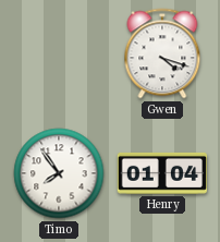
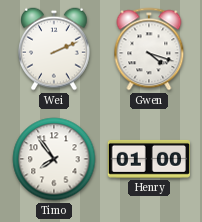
Wei: none -> 2:11
Henry: 01:04 -> 01:00
